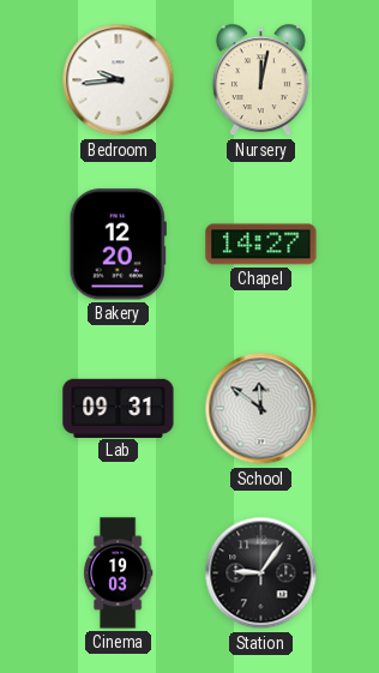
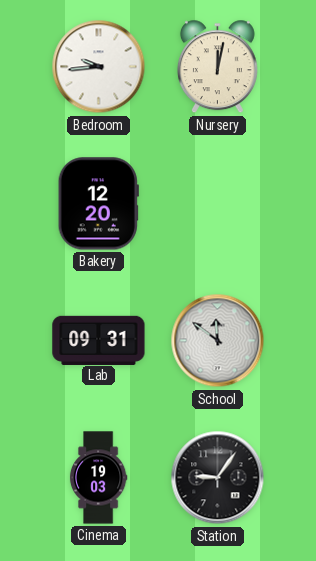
Chapel: 14:27 -> none
